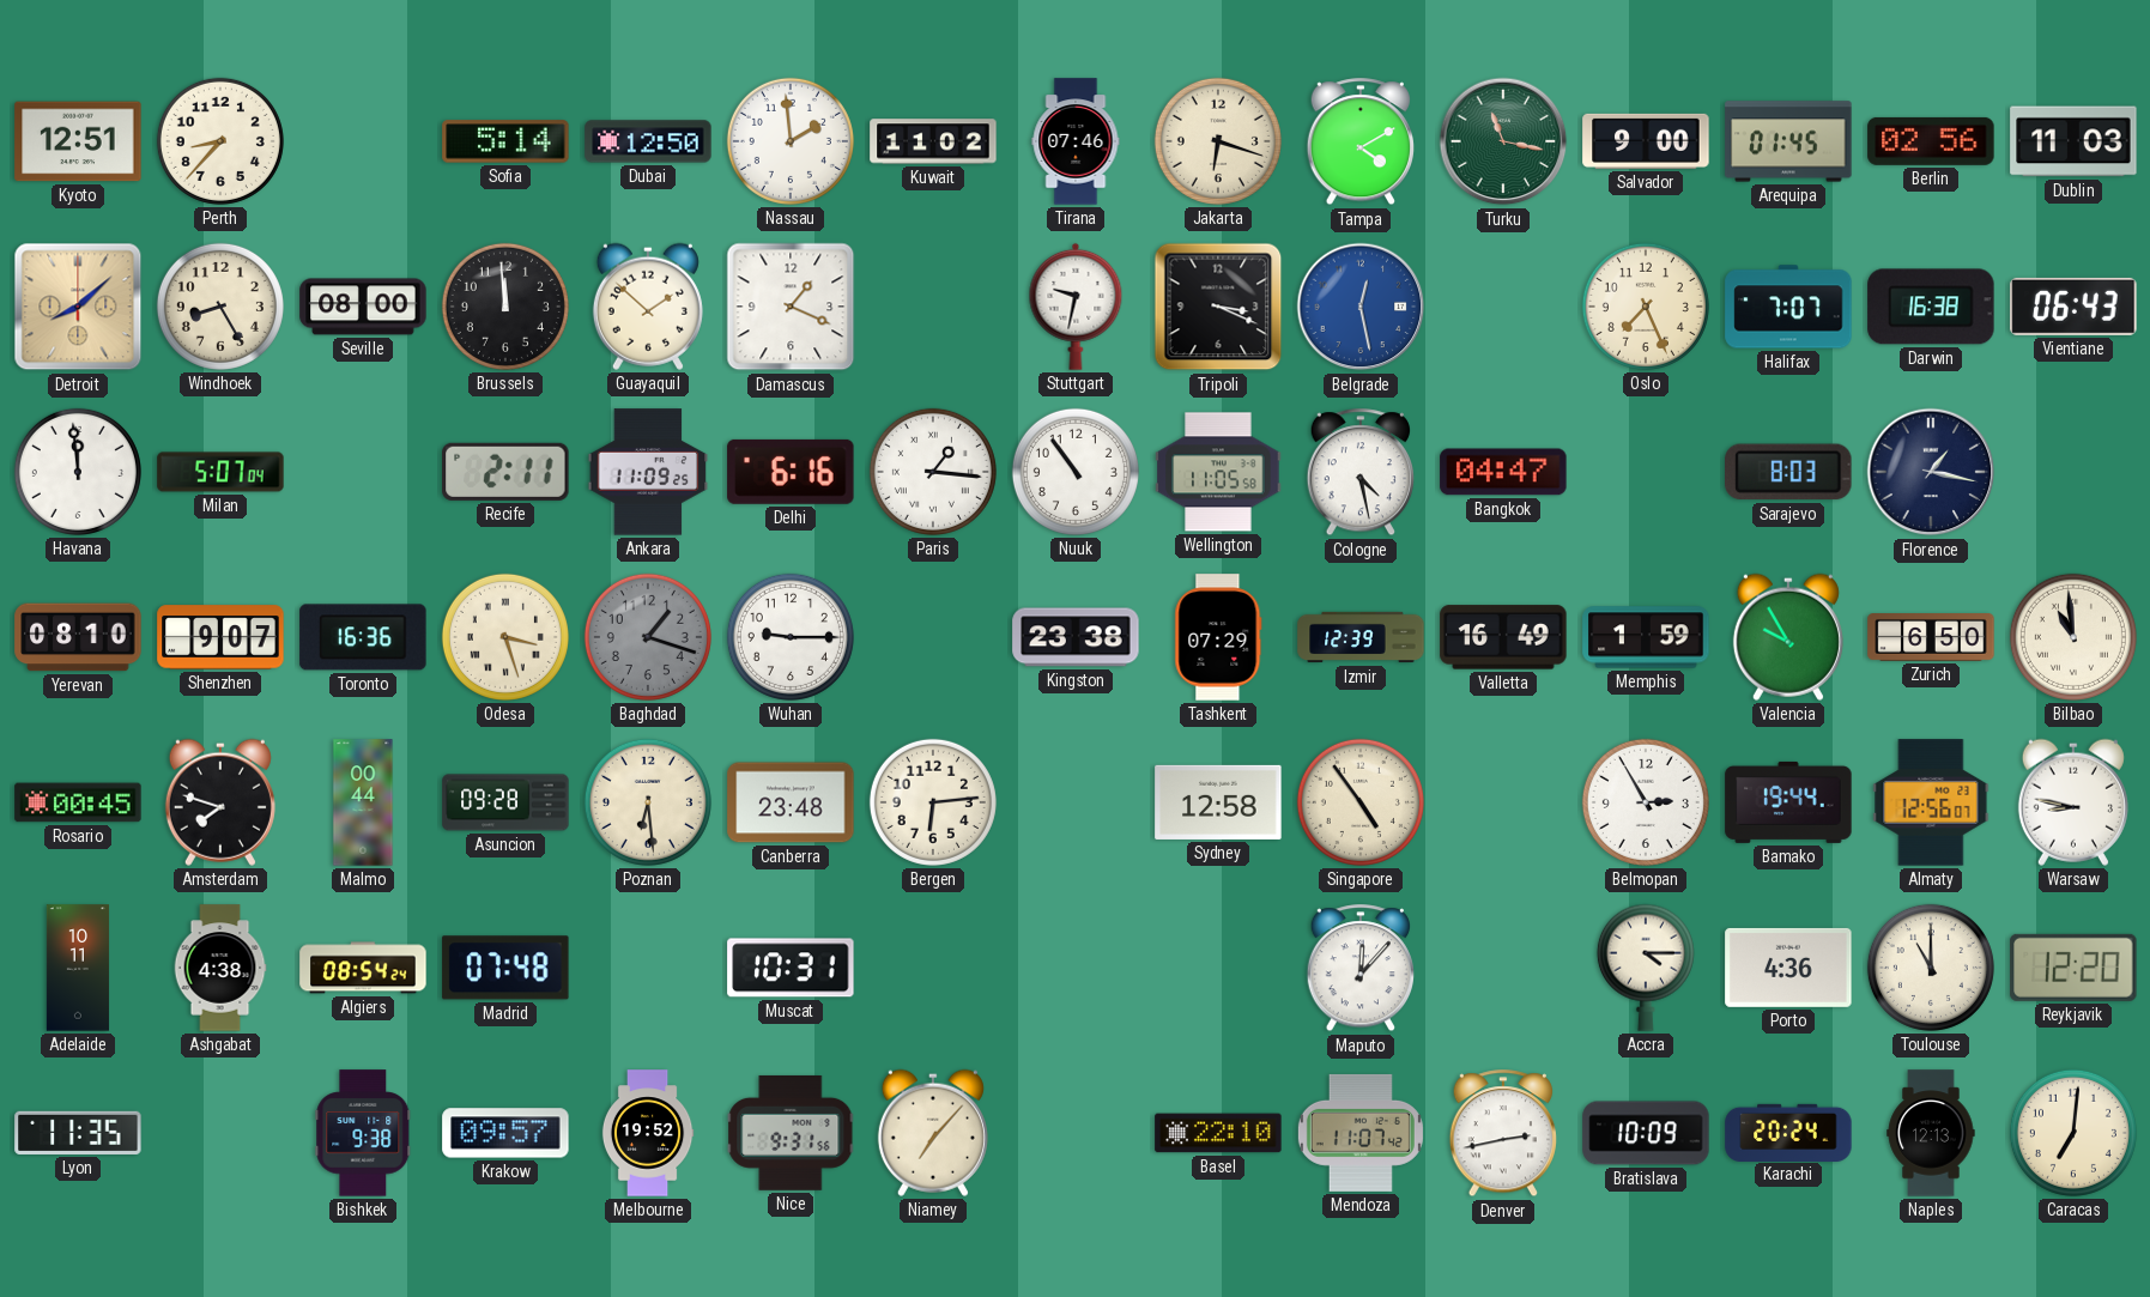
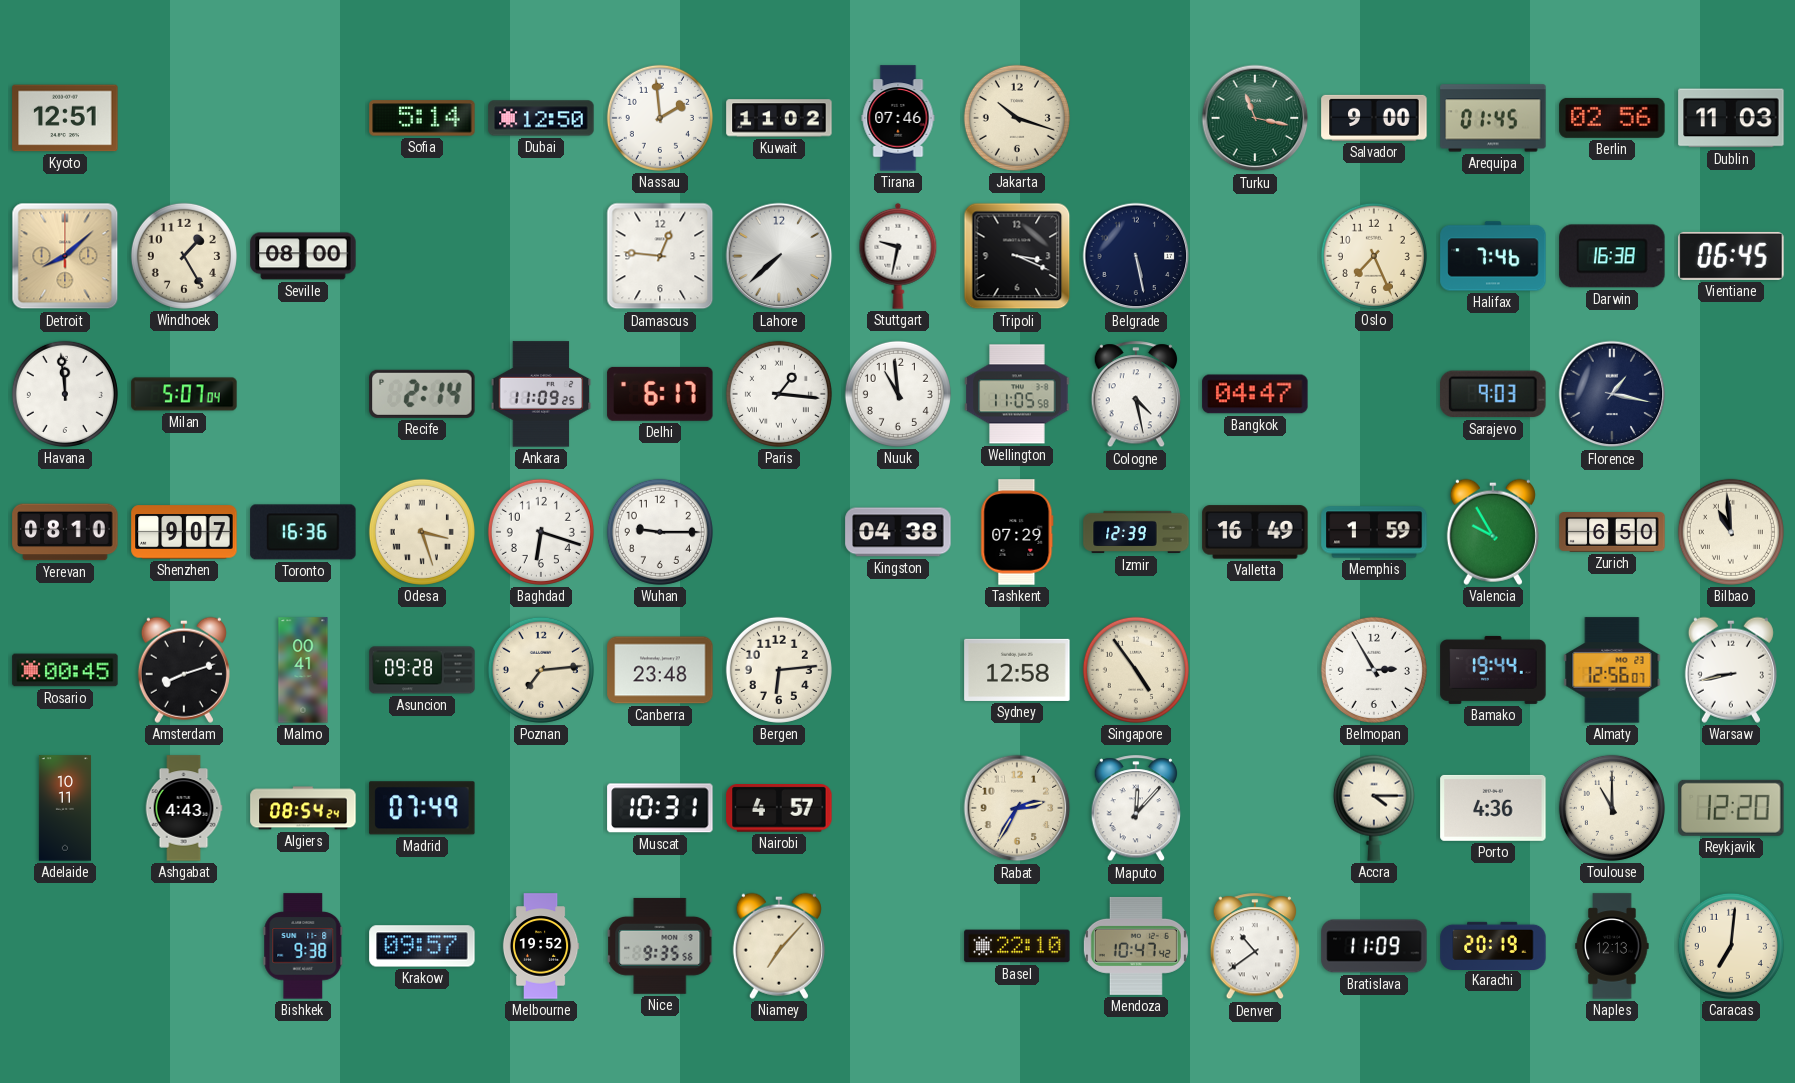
Perth: 8:37 -> none
Jakarta: 6:18 -> 10:18
Tampa: 4:10 -> none
Windhoek: 8:25 -> 1:25
Brussels: 11:59 -> none
Guayaquil: 1:52 -> none
Damascus: 1:19 -> 12:46
Lahore: none -> 7:38
Belgrade: 12:28 -> 5:28
Belgrade dial: blue -> navy
Halifax: 7:07 -> 7:46
Vientiane: 06:43 -> 06:45
Recife: 2:11 -> 2:14
Delhi: 6:16 -> 6:17
Nuuk: 10:54 -> 10:59
Sarajevo: 8:03 -> 9:03
Baghdad: 1:18 -> 6:18
Baghdad dial: grey -> white
Kingston: 23:38 -> 04:38
Amsterdam: 7:48 -> 8:12
Malmo: 00:44 -> 00:41
Poznan: 6:29 -> 7:14
Warsaw: 8:47 -> 8:43
Ashgabat: 4:38 -> 4:43
Madrid: 07:48 -> 07:49
Nairobi: none -> 4:57
Rabat: none -> 2:35
Lyon: 11:35 -> none
Nice: 9:31 -> 9:35
Mendoza: 11:07 -> 10:47
Denver: 2:43 -> 10:39
Bratislava: 10:09 -> 11:09
Karachi: 20:24 -> 20:19
